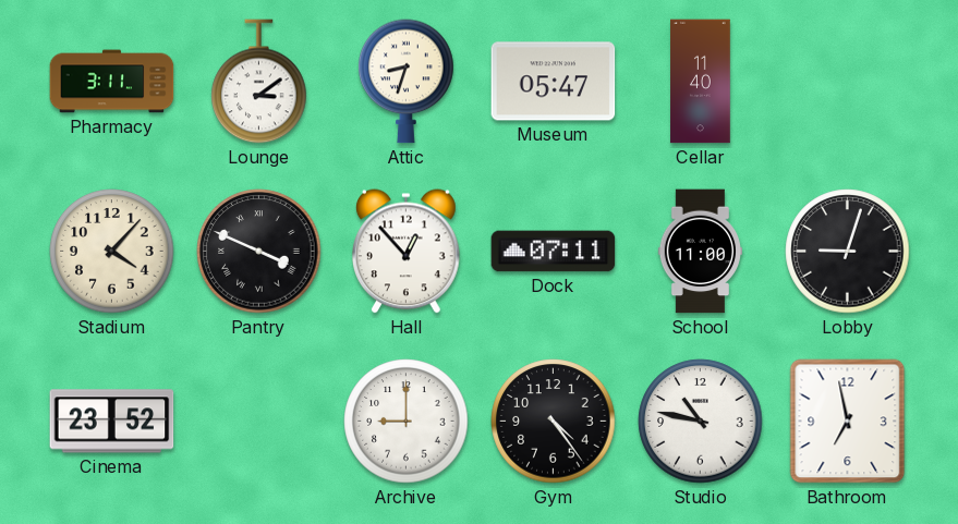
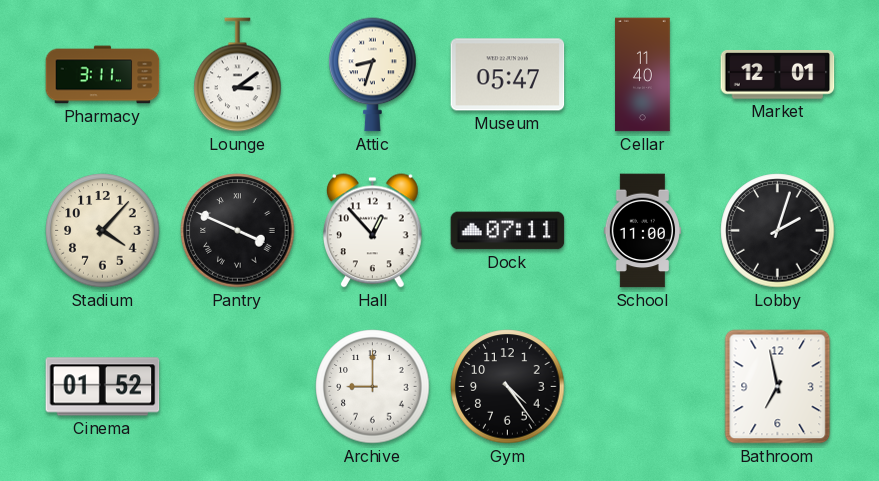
Market: none -> 12:01
Lobby: 9:03 -> 2:03
Cinema: 23:52 -> 01:52
Studio: 10:47 -> none
